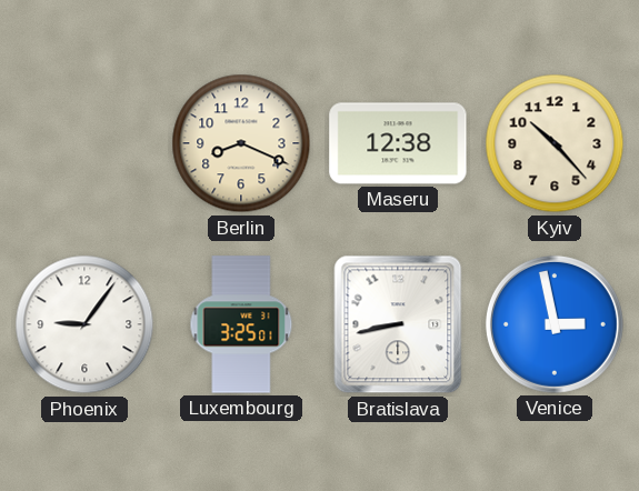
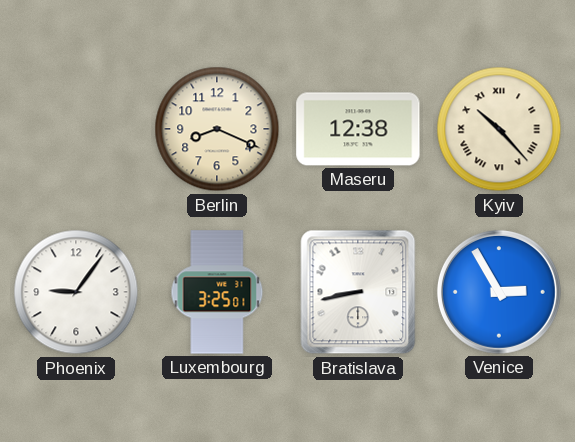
Kyiv numerals: Arabic -> Roman
Venice: 2:58 -> 2:55
